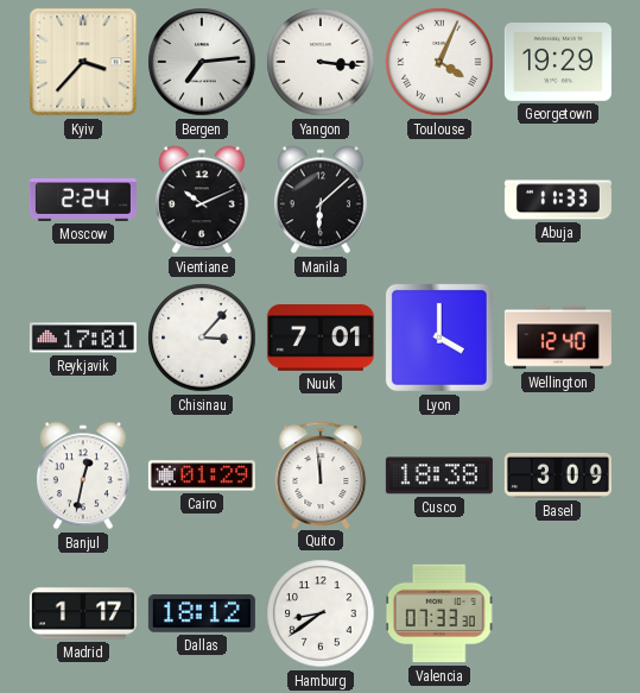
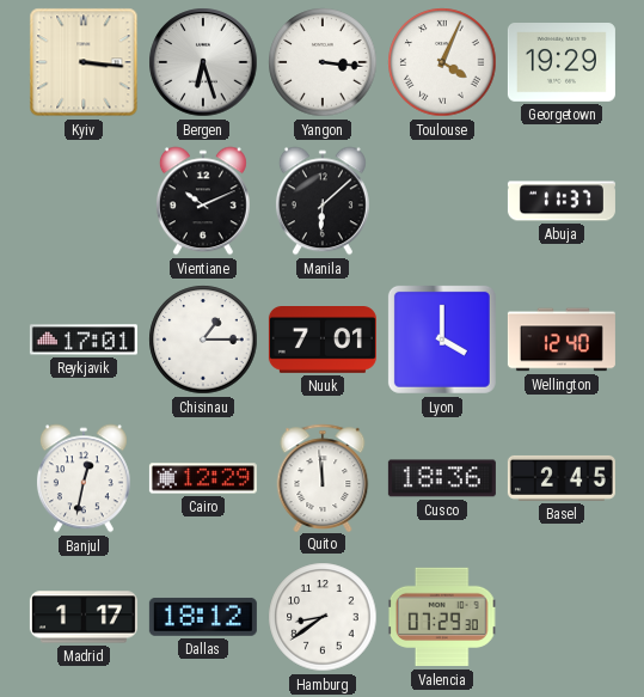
Kyiv: 3:37 -> 3:16
Bergen: 7:14 -> 6:27
Moscow: 2:24 -> none
Abuja: 11:33 -> 11:37
Chisinau: 3:07 -> 1:15
Cairo: 01:29 -> 12:29
Cusco: 18:38 -> 18:36
Basel: 3:09 -> 2:45
Valencia: 07:33 -> 07:29
